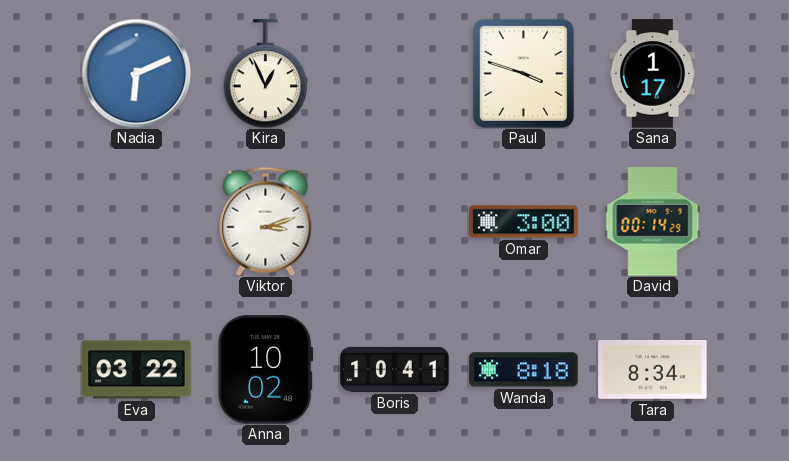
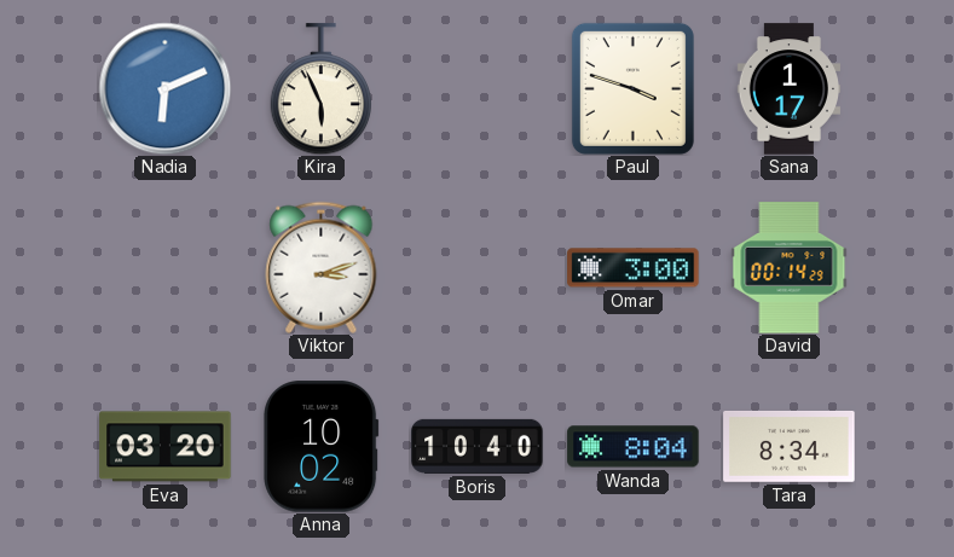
Kira: 12:56 -> 5:56
Eva: 03:22 -> 03:20
Boris: 10:41 -> 10:40
Wanda: 8:18 -> 8:04
